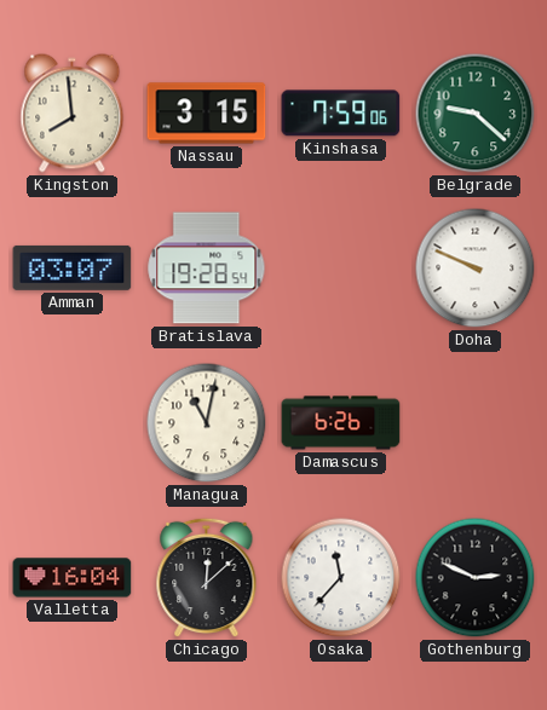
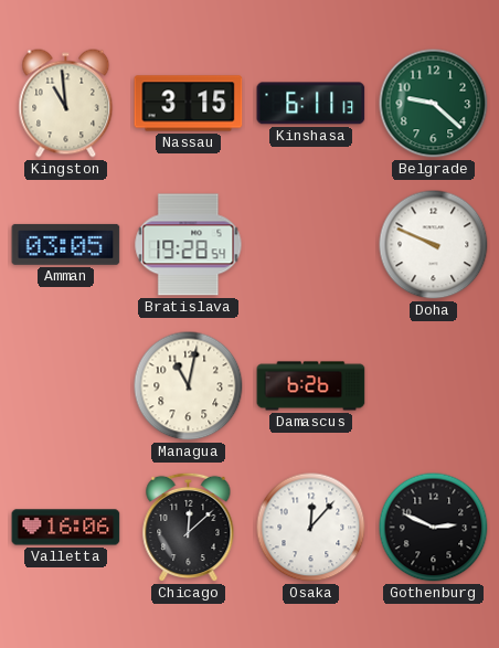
Kingston: 7:59 -> 10:59
Kinshasa: 7:59 -> 6:11
Amman: 03:07 -> 03:05
Valletta: 16:04 -> 16:06
Osaka: 11:37 -> 12:07
